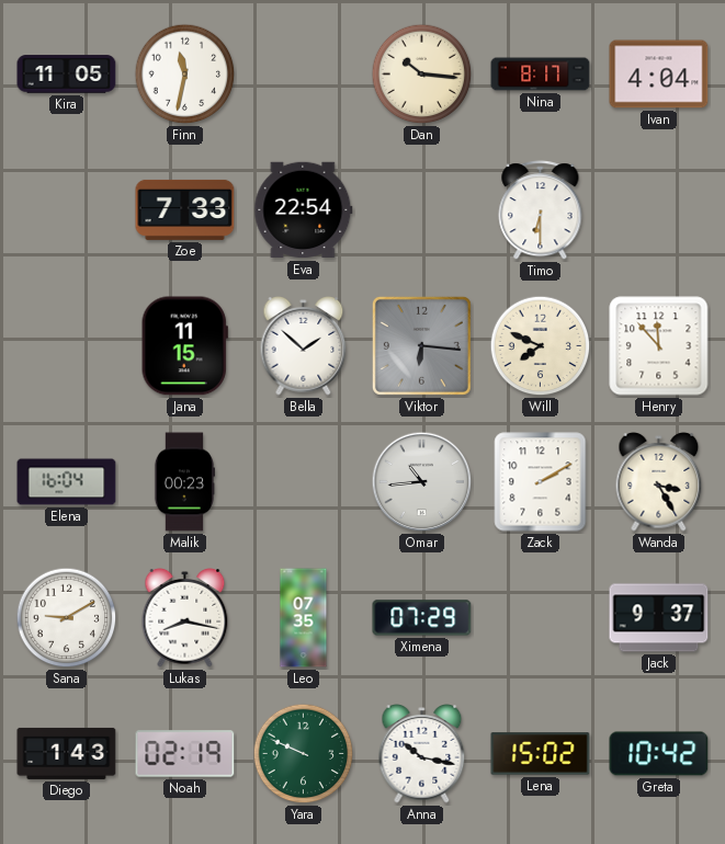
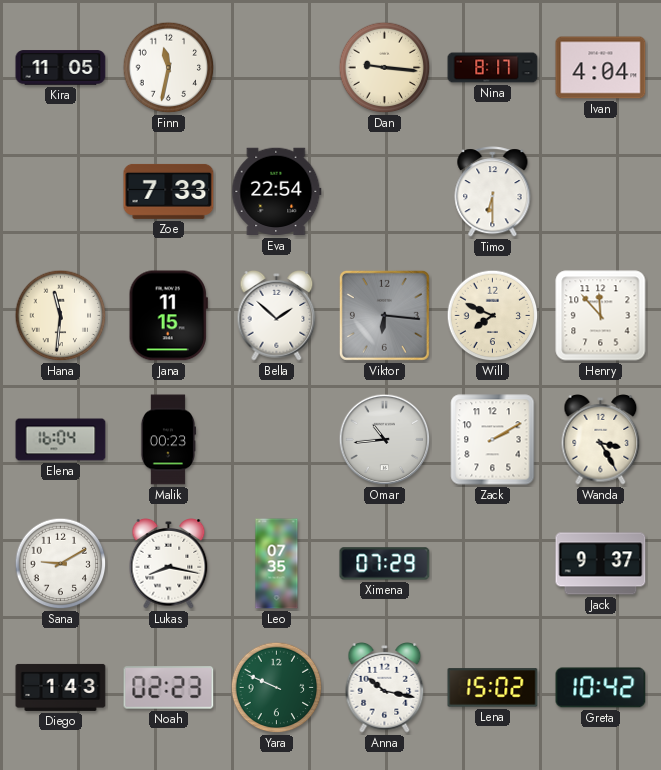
Dan: 10:16 -> 9:16
Hana: none -> 11:31
Noah: 02:19 -> 02:23
